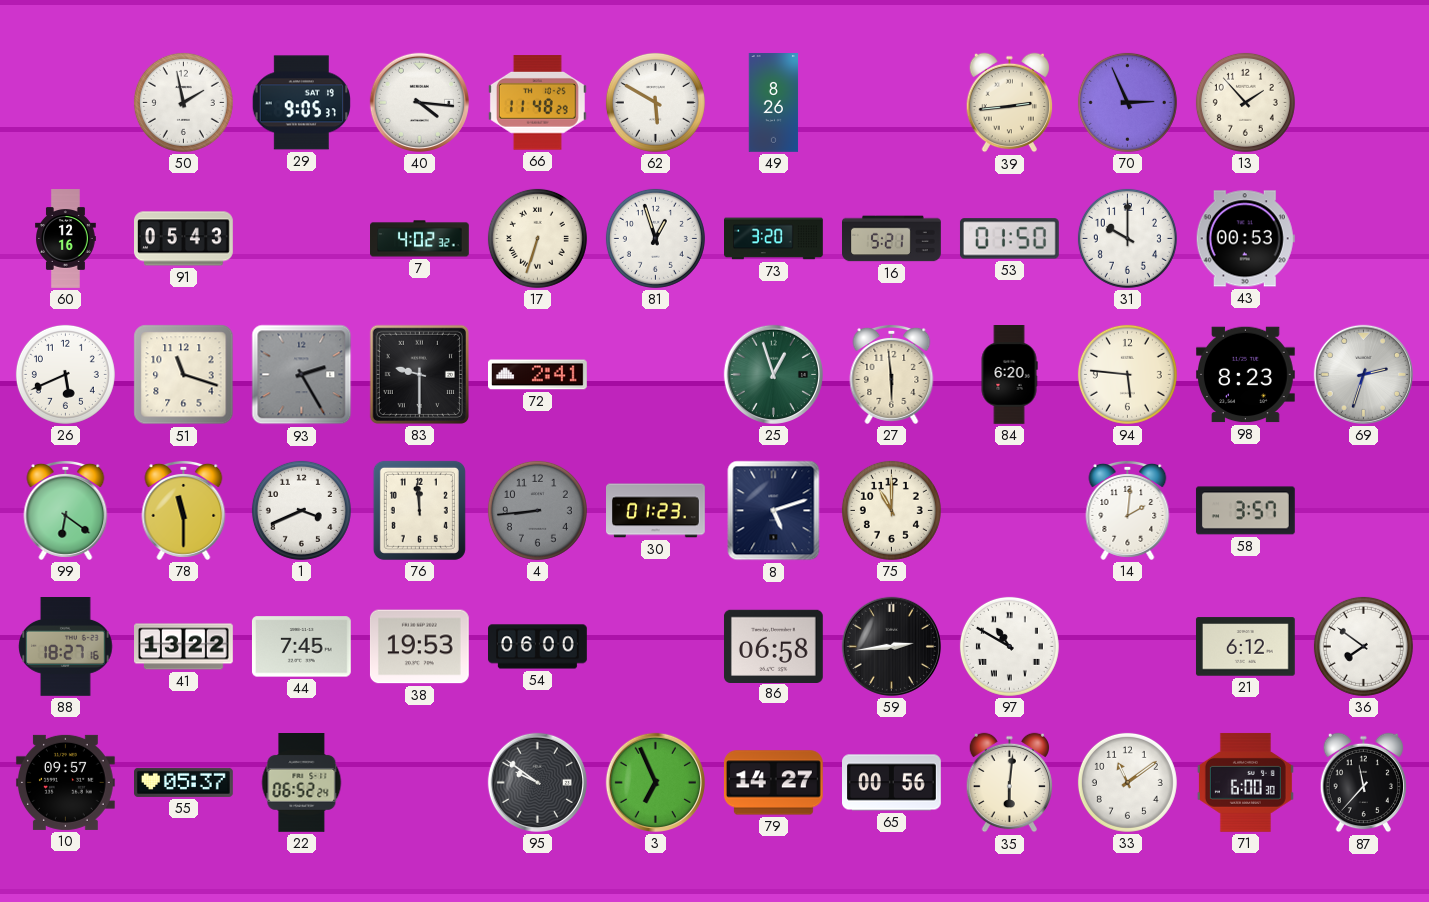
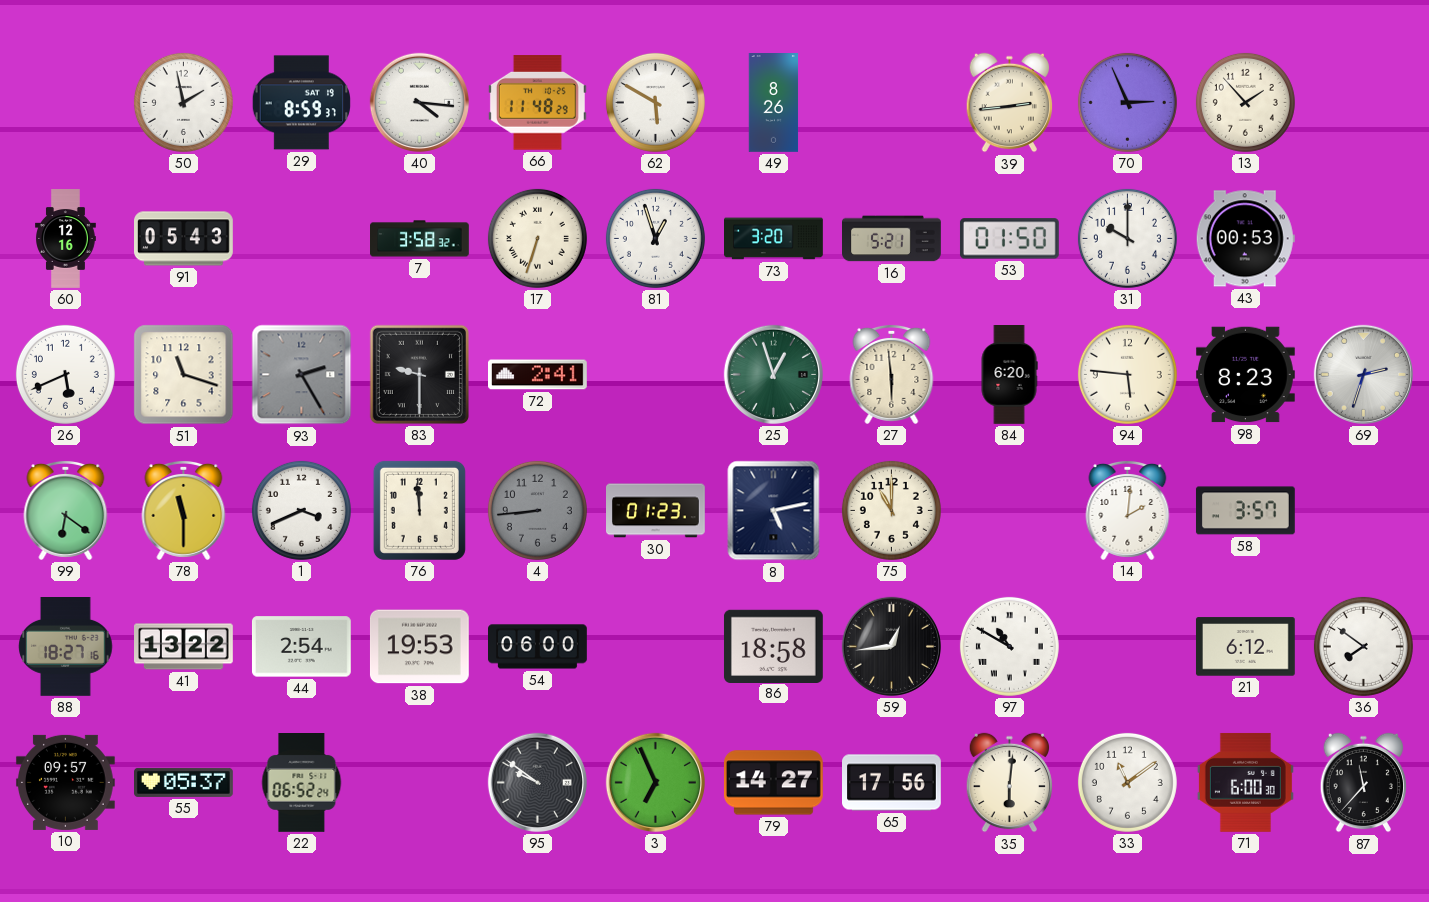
29: 9:05 -> 8:59
7: 4:02 -> 3:58
8: 5:12 -> 5:13
44: 7:45 -> 2:54
86: 06:58 -> 18:58
59: 2:44 -> 12:44
65: 00:56 -> 17:56
